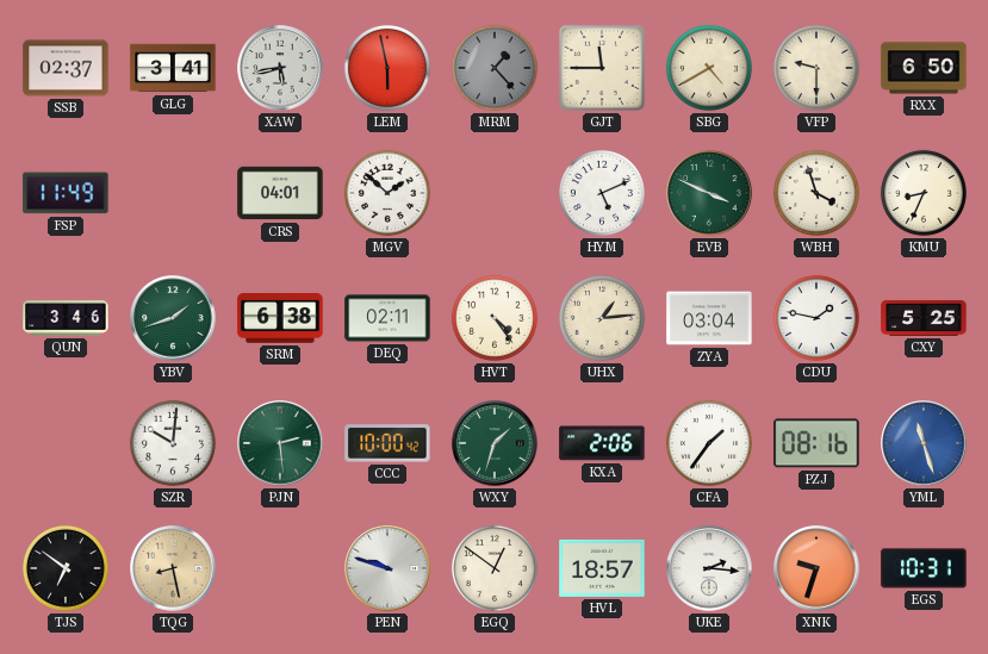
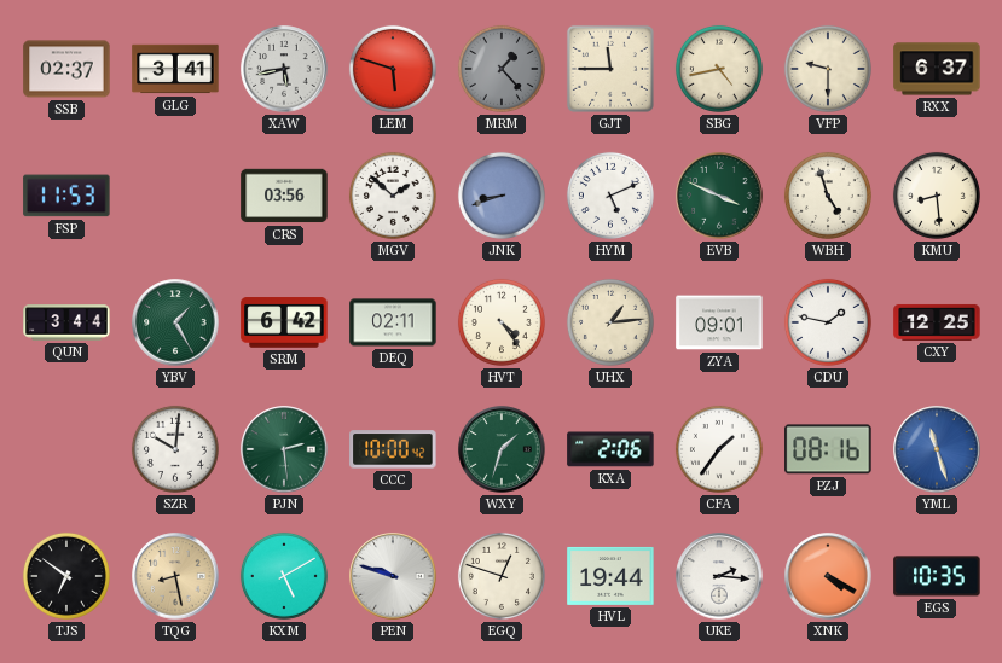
LEM: 5:58 -> 5:48
SBG: 4:40 -> 4:43
RXX: 6:50 -> 6:37
FSP: 11:49 -> 11:53
CRS: 04:01 -> 03:56
JNK: none -> 8:42
WBH: 3:57 -> 4:57
KMU: 8:34 -> 8:29
QUN: 3:46 -> 3:44
YBV: 1:42 -> 1:25
SRM: 6:38 -> 6:42
ZYA: 03:04 -> 09:01
CXY: 5:25 -> 12:25
KXM: none -> 5:10
EGQ: 12:51 -> 12:48
HVL: 18:57 -> 19:44
XNK: 9:33 -> 4:20
EGS: 10:31 -> 10:35
